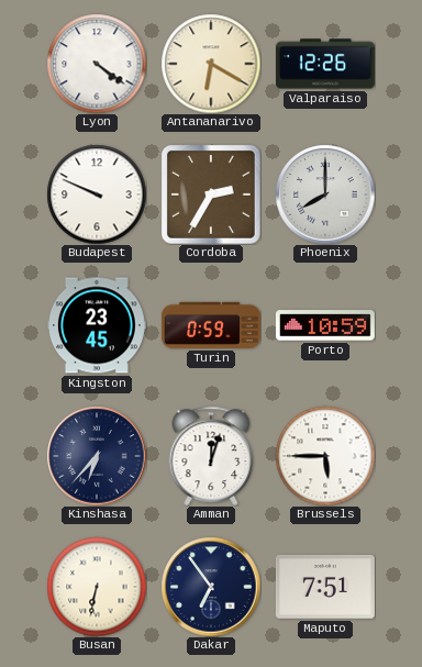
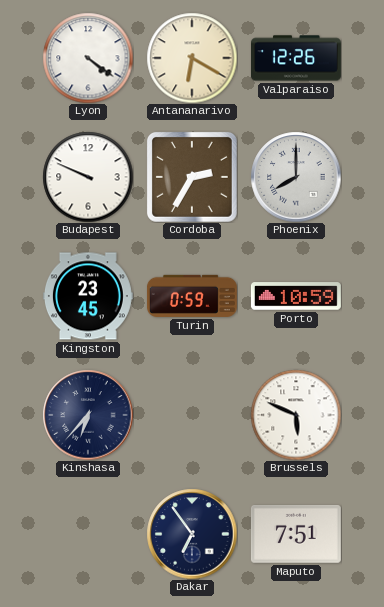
Amman: 12:03 -> none
Brussels: 5:45 -> 5:49
Busan: 6:32 -> none
